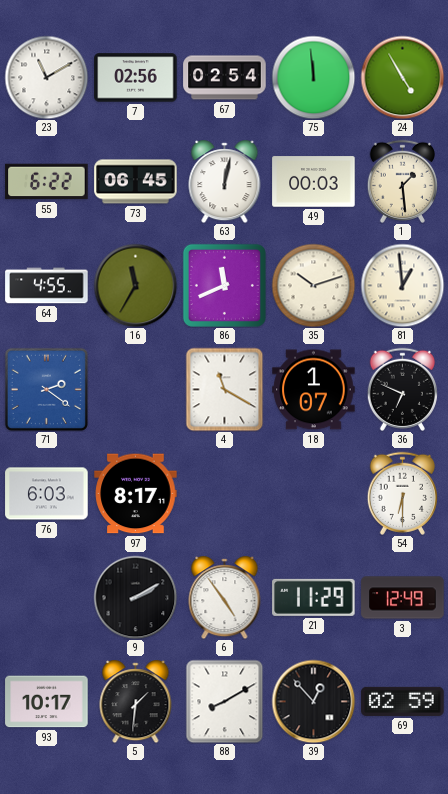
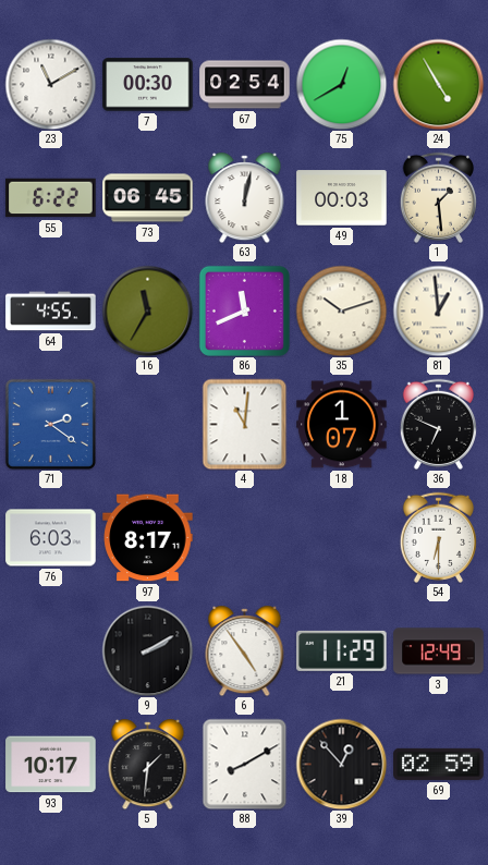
7: 02:56 -> 00:30
75: 11:59 -> 12:40
4: 11:20 -> 11:01
